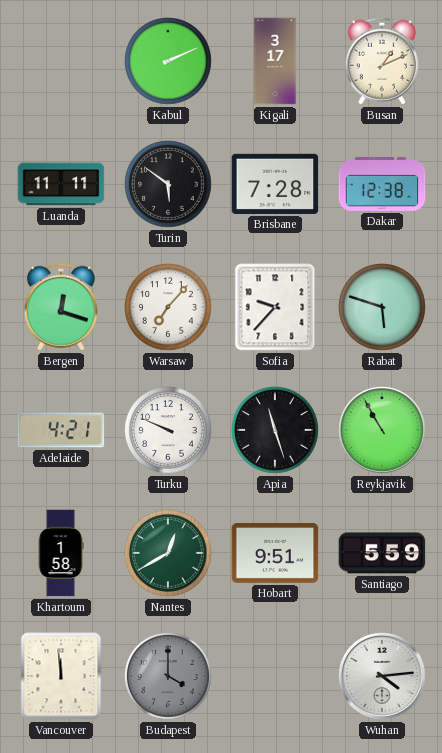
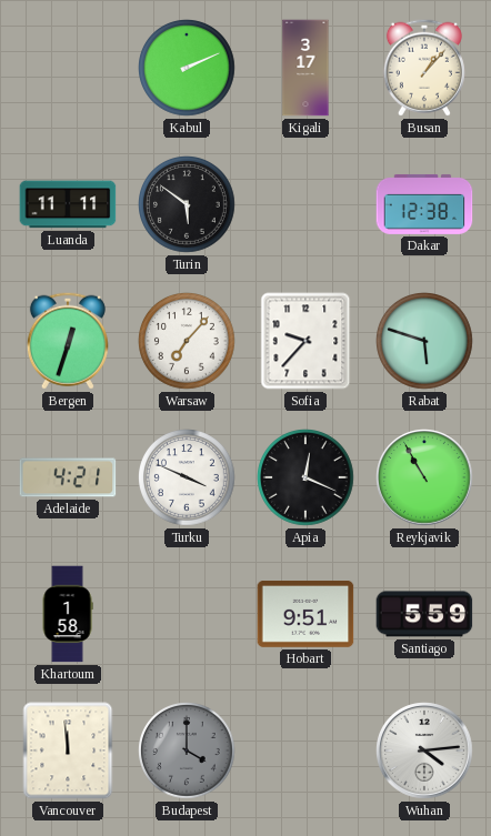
Busan: 1:11 -> 1:07
Brisbane: 7:28 -> none
Bergen: 12:18 -> 12:33
Turku: 9:49 -> 3:49
Apia: 11:27 -> 12:19
Nantes: 12:40 -> none
